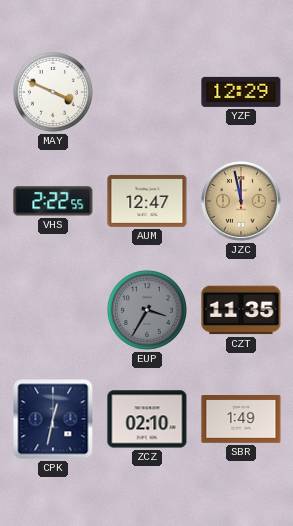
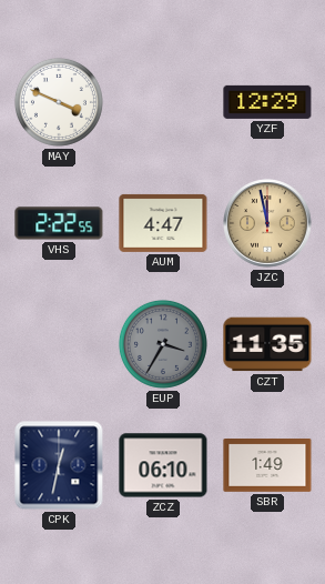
AUM: 12:47 -> 4:47
ZCZ: 02:10 -> 06:10
